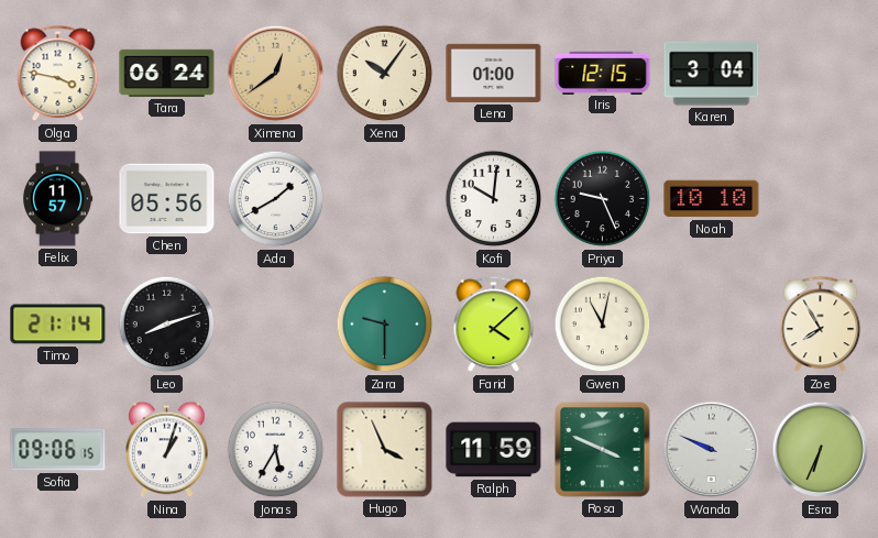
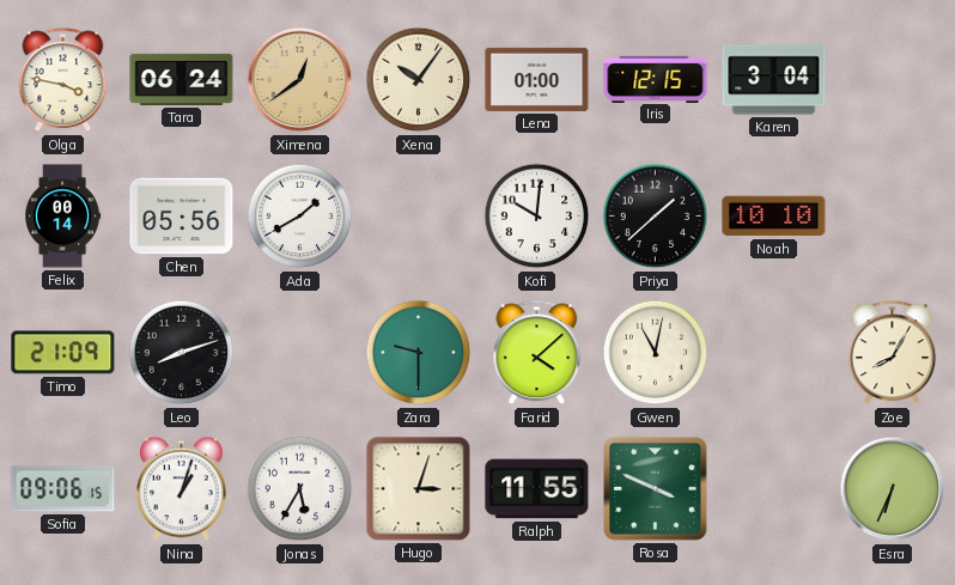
Felix: 11:57 -> 00:14
Priya: 9:26 -> 1:38
Timo: 21:14 -> 21:09
Zoe: 7:55 -> 8:05
Hugo: 3:56 -> 3:03
Ralph: 11:59 -> 11:55
Wanda: 9:49 -> none
